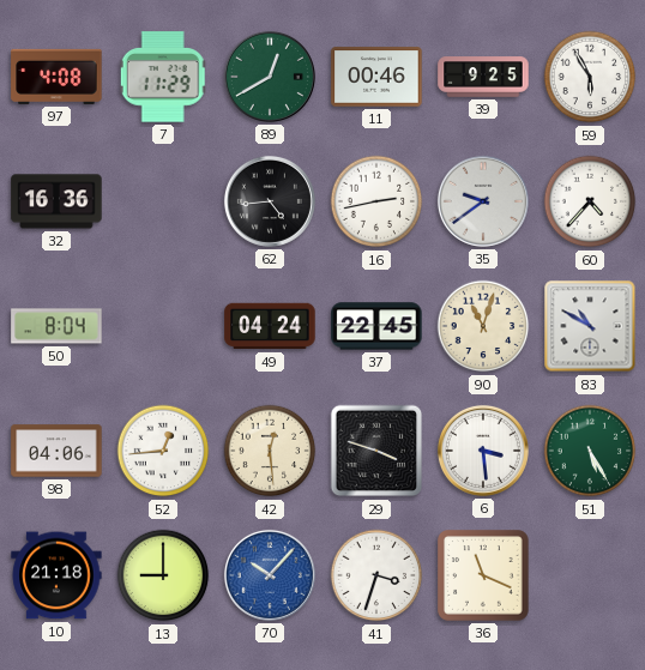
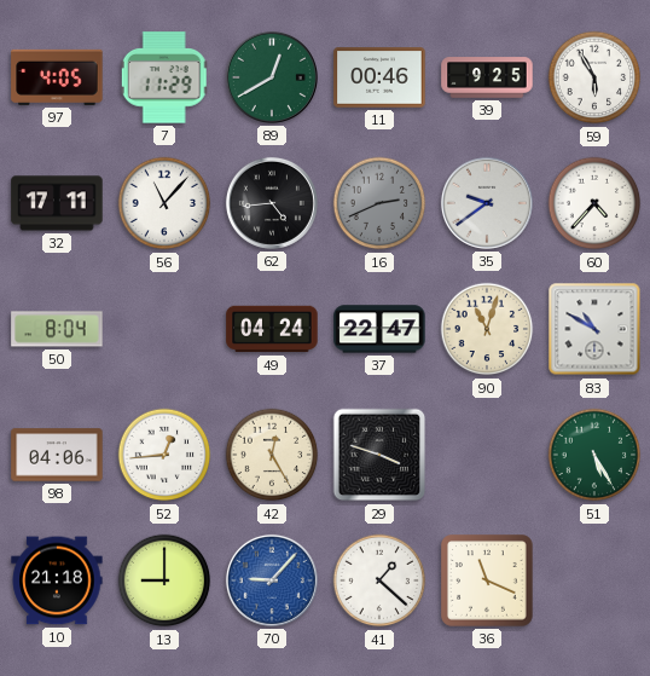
97: 4:08 -> 4:05
32: 16:36 -> 17:11
56: none -> 11:07
16: 2:43 -> 2:41
16 dial: white -> grey
37: 22:45 -> 22:47
42: 12:29 -> 12:25
6: 3:29 -> none
70: 10:07 -> 9:07
41: 3:33 -> 1:22
